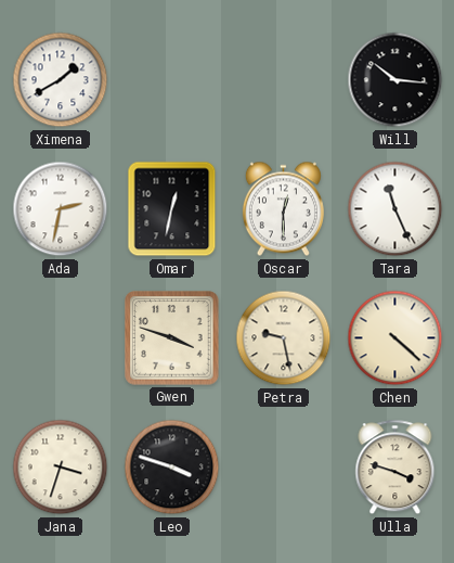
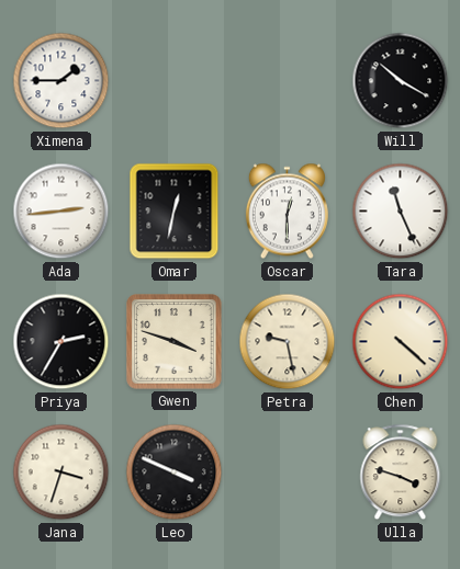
Ximena: 1:40 -> 1:45
Will: 10:16 -> 10:20
Ada: 2:32 -> 2:44
Priya: none -> 2:35
Leo: 3:48 -> 3:49
